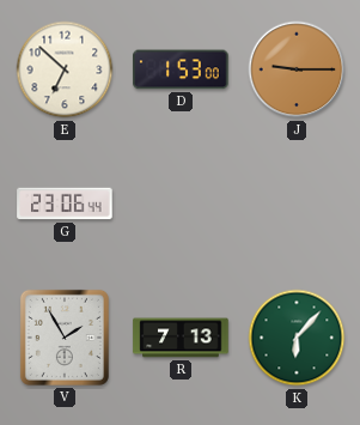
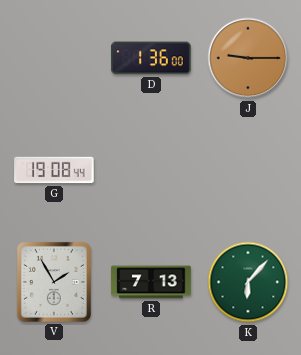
E: 6:52 -> none
D: 1:53 -> 1:36
G: 23:06 -> 19:08
